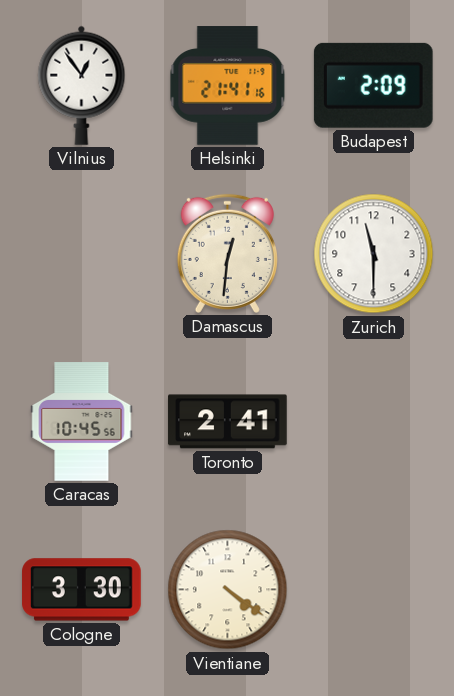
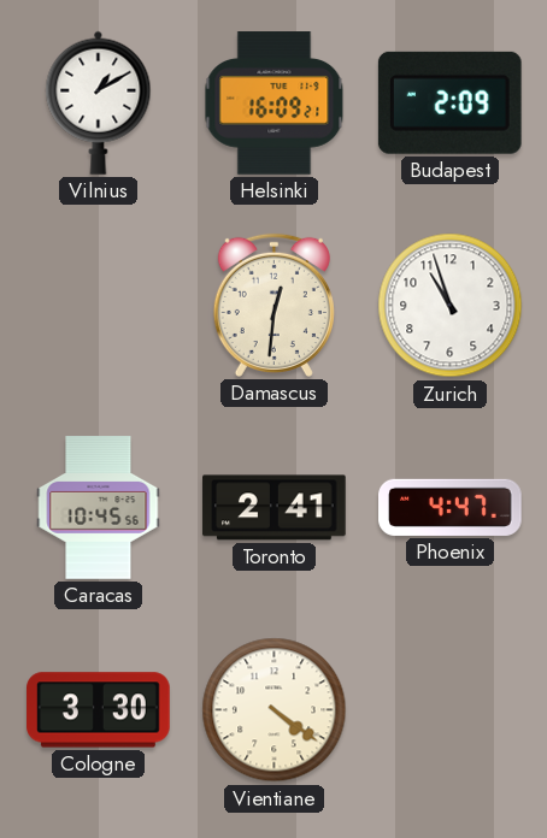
Vilnius: 12:54 -> 1:10
Helsinki: 21:41 -> 16:09
Zurich: 11:30 -> 10:57
Phoenix: none -> 4:47
